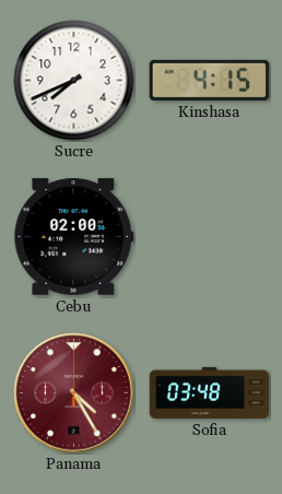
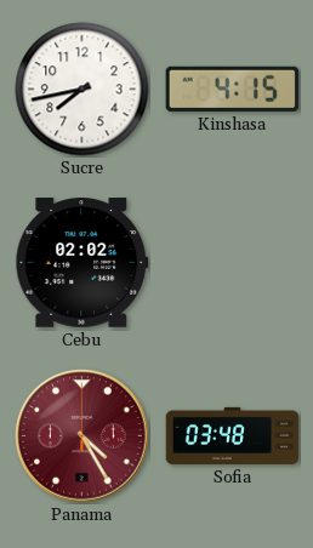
Sucre: 7:41 -> 7:43
Cebu: 02:00 -> 02:02
